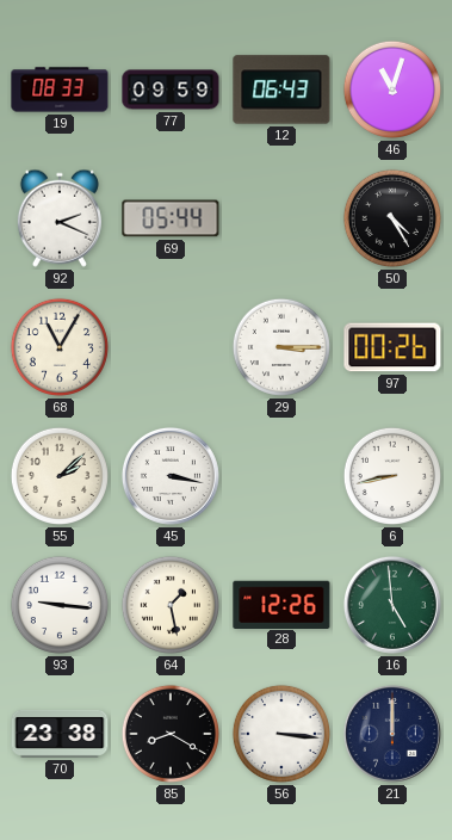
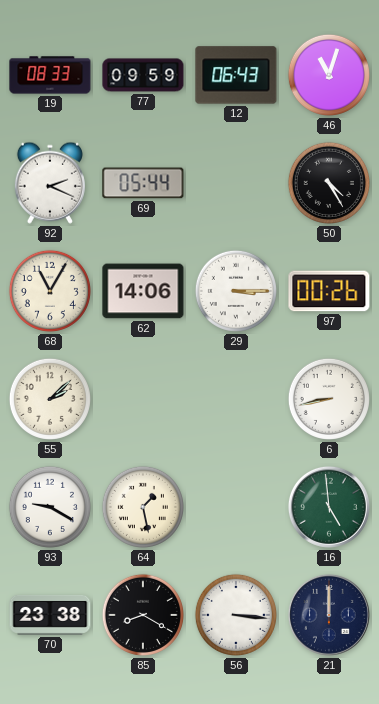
62: none -> 14:06
45: 3:17 -> none
93: 9:16 -> 9:20
28: 12:26 -> none
